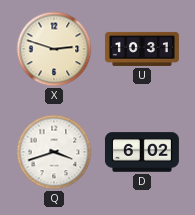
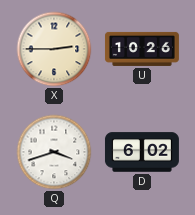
X: 2:48 -> 2:45
U: 10:31 -> 10:26
